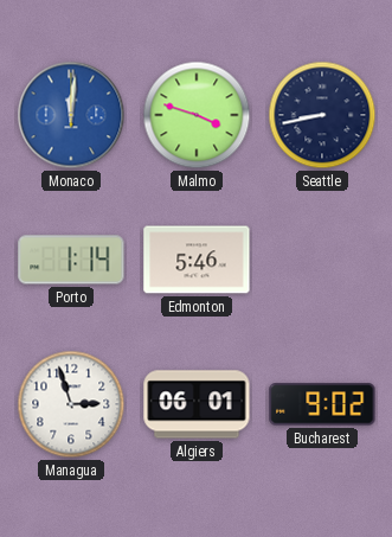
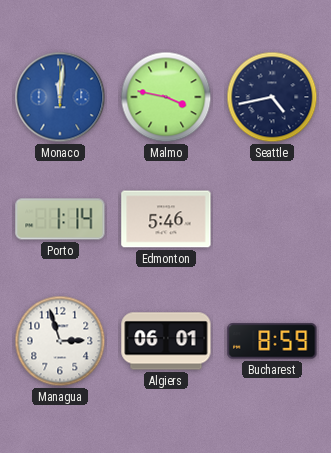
Malmo: 3:48 -> 3:47
Seattle: 8:43 -> 4:43
Bucharest: 9:02 -> 8:59
